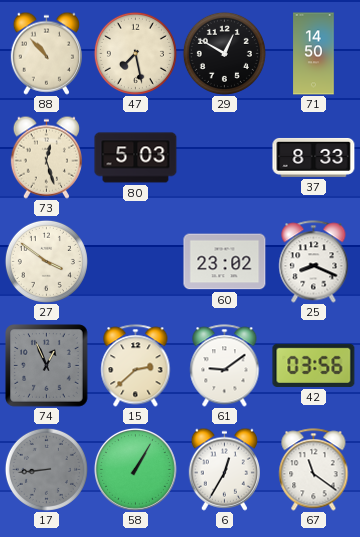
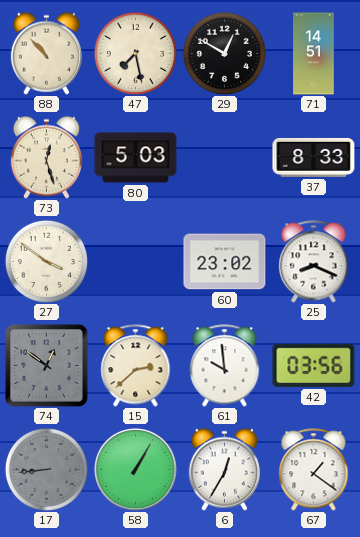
71: 14:50 -> 14:51
74: 12:56 -> 12:51
61: 9:09 -> 9:59
67: 11:21 -> 1:21
